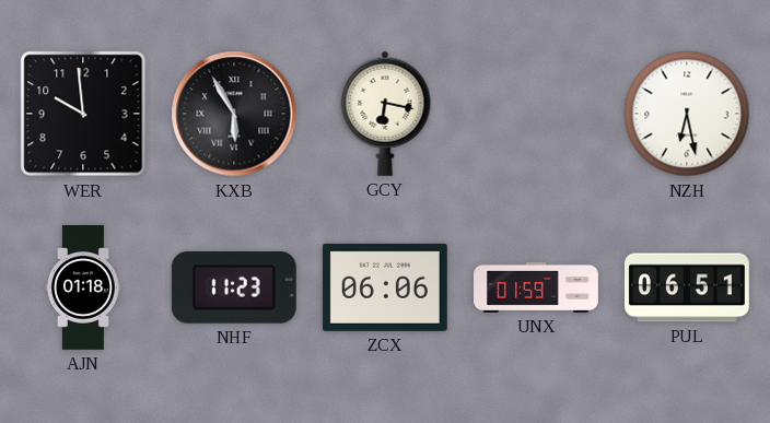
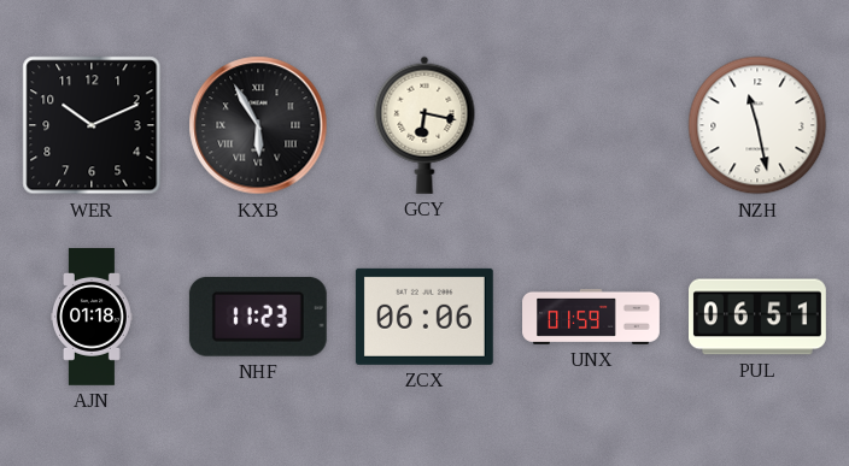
WER: 9:59 -> 10:11
NZH: 6:28 -> 11:28
